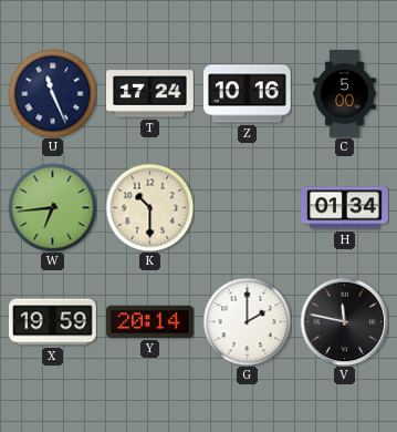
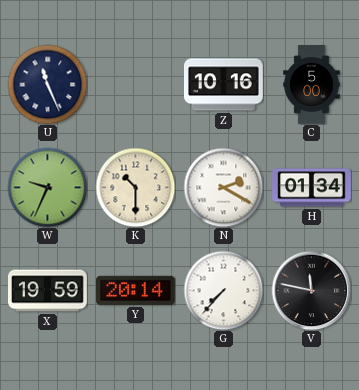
T: 17:24 -> none
W: 6:44 -> 9:34
N: none -> 2:20
G: 2:00 -> 7:37
